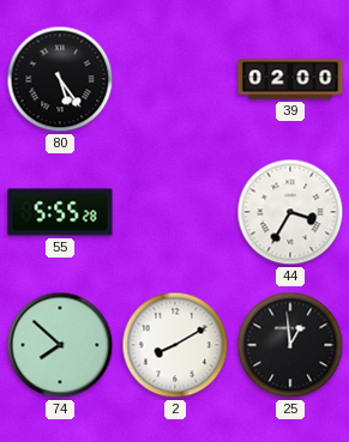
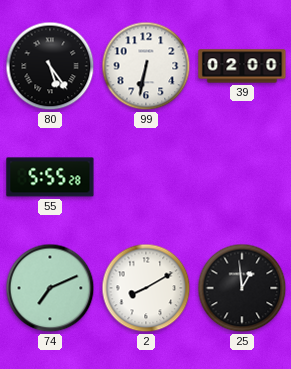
99: none -> 6:32
44: 3:35 -> none
74: 7:52 -> 7:11
